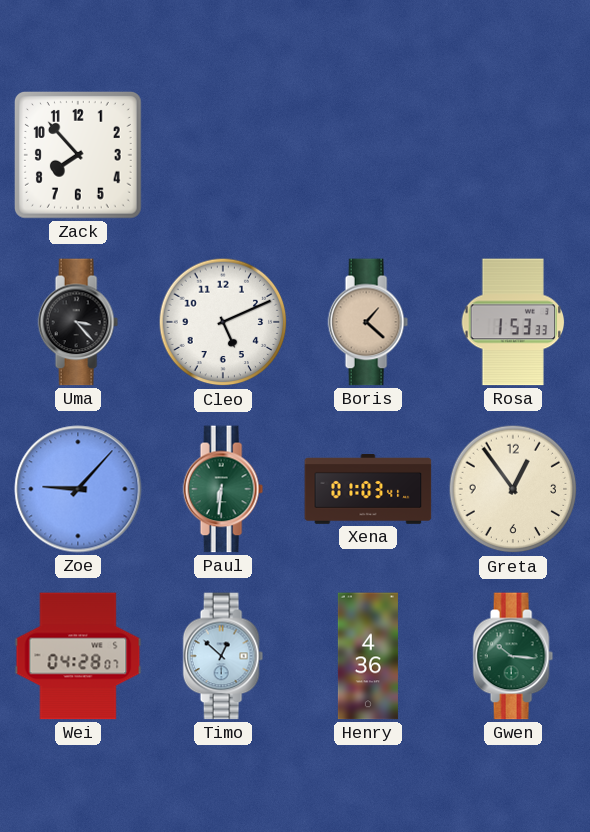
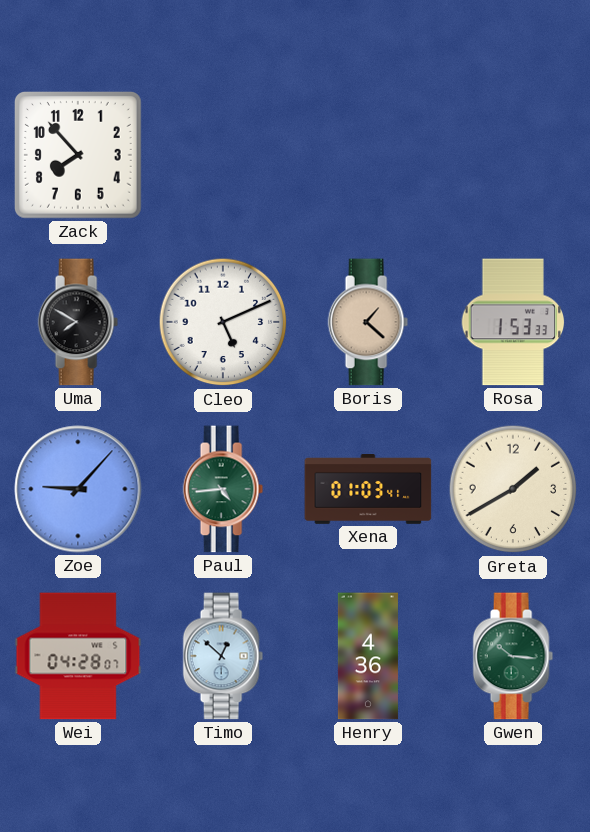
Uma: 3:23 -> 7:50
Paul: 6:31 -> 4:44
Greta: 12:54 -> 1:40
